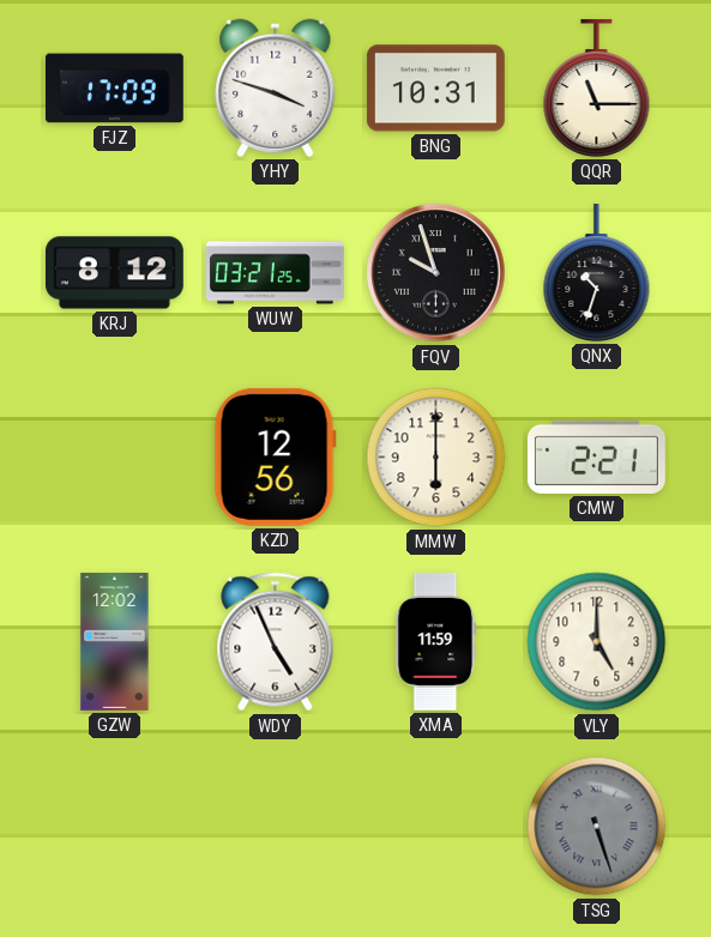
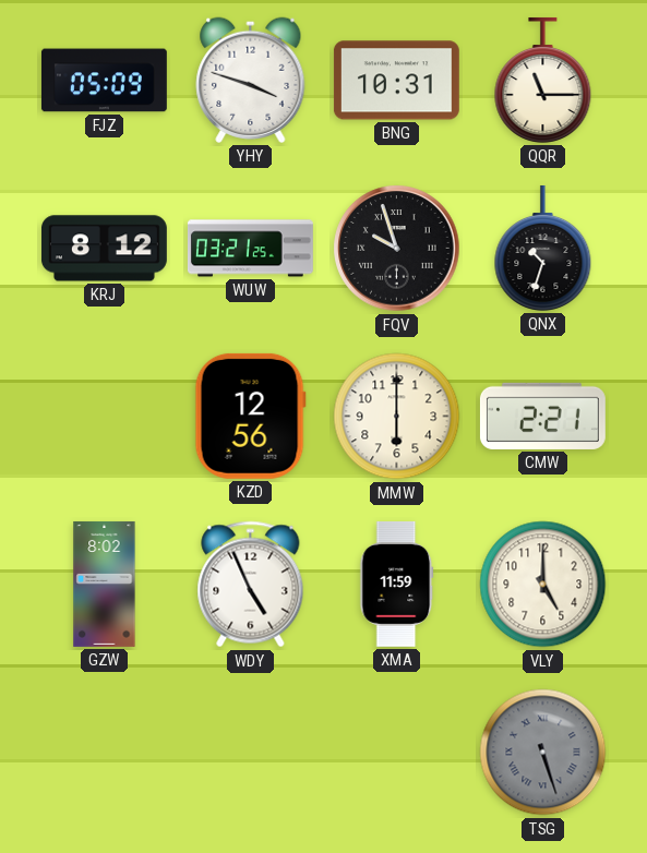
FJZ: 17:09 -> 05:09
GZW: 12:02 -> 8:02
